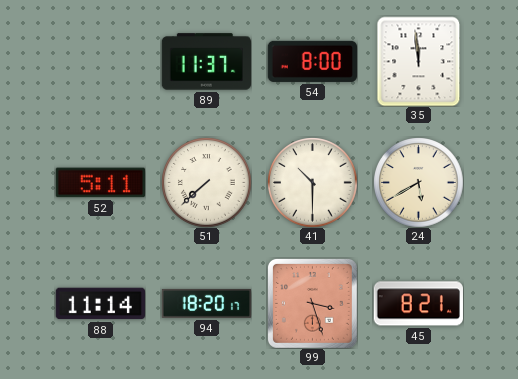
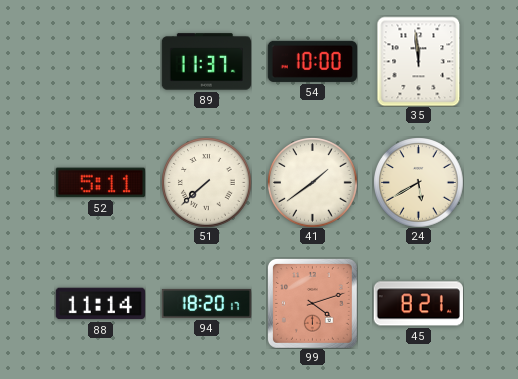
54: 8:00 -> 10:00
41: 10:30 -> 1:39
99: 3:27 -> 4:12
